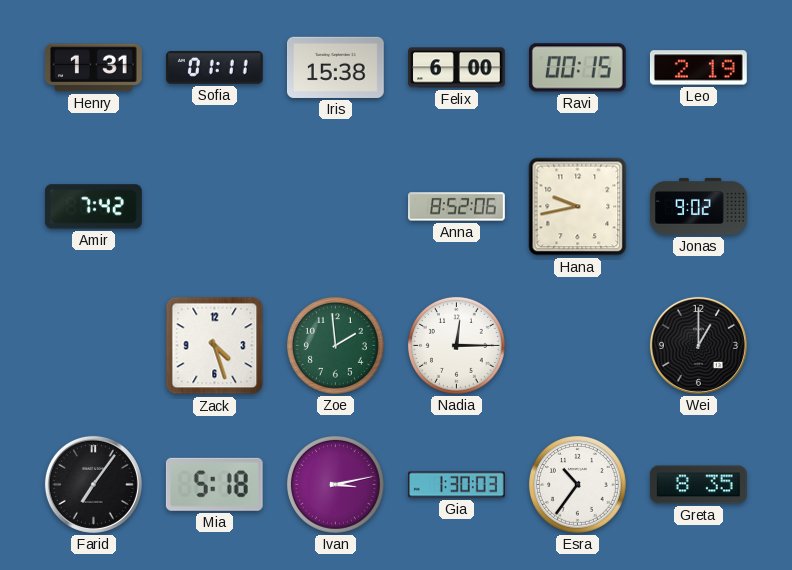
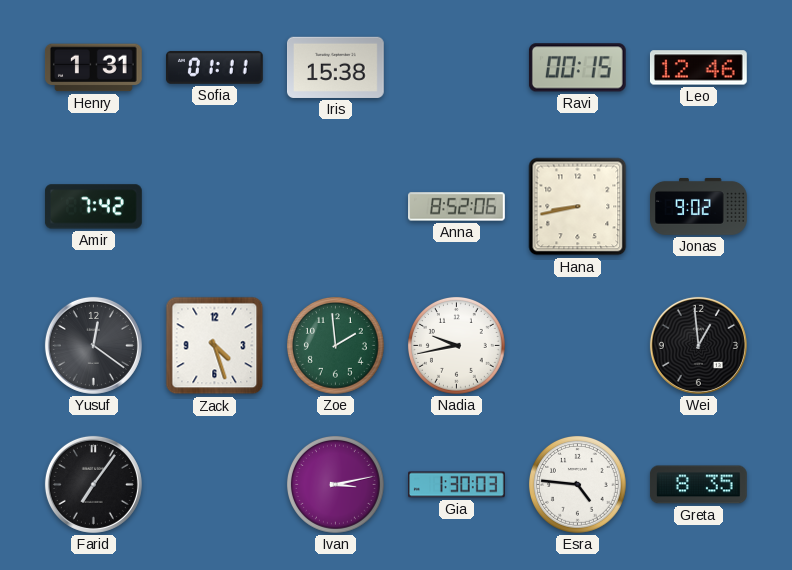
Felix: 6:00 -> none
Leo: 2:19 -> 12:46
Hana: 9:43 -> 8:43
Yusuf: none -> 12:21
Nadia: 12:15 -> 9:43
Wei: 1:00 -> 12:59
Mia: 5:18 -> none
Esra: 10:36 -> 4:46
